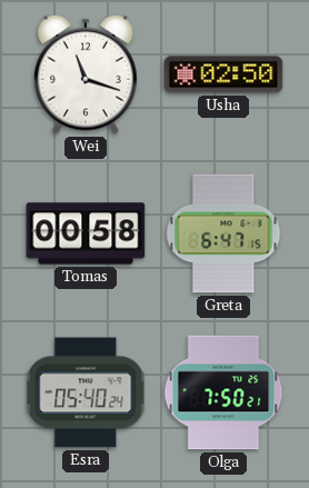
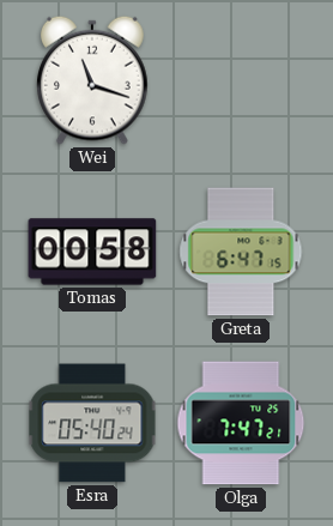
Usha: 02:50 -> none
Olga: 7:50 -> 7:47
